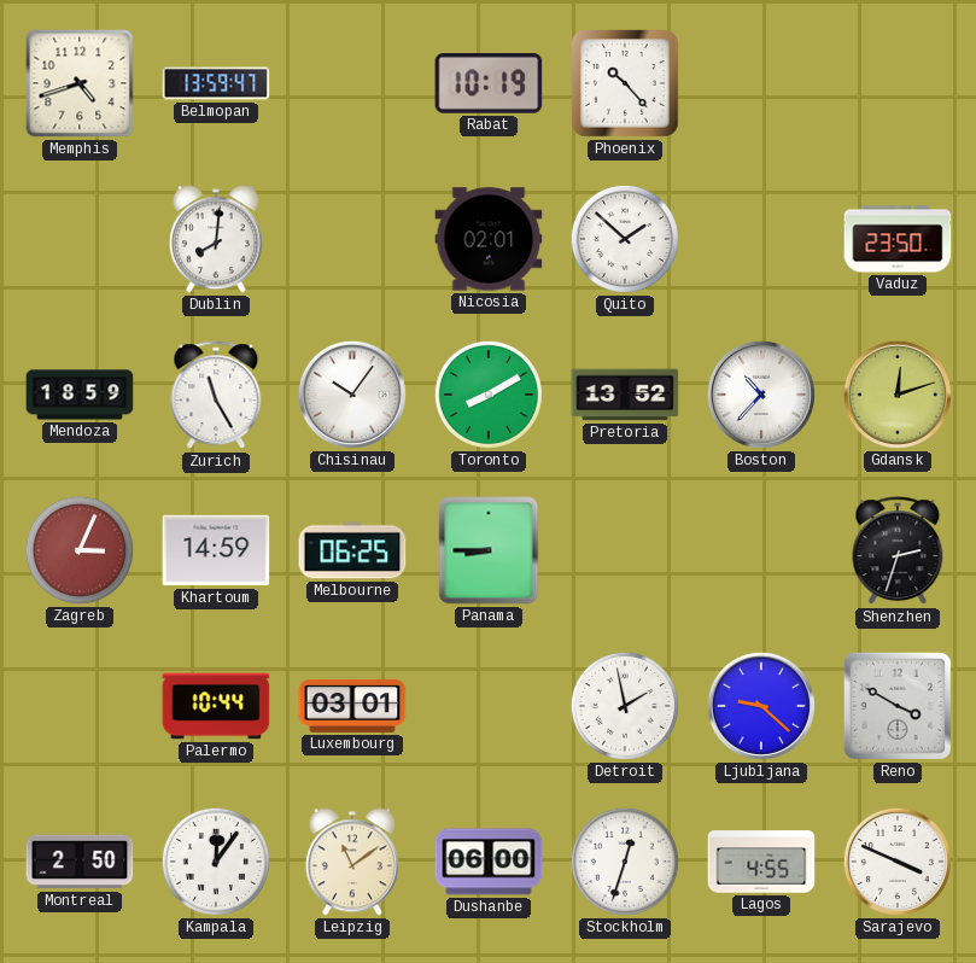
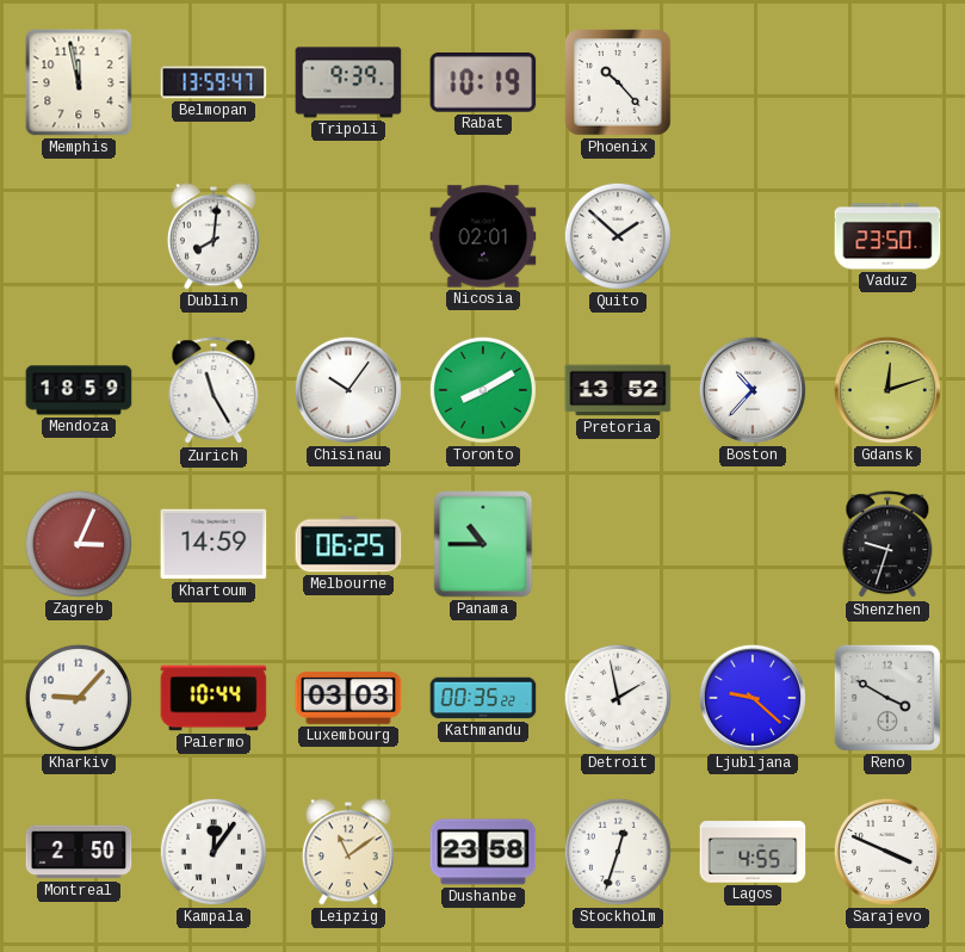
Memphis: 4:42 -> 11:58
Tripoli: none -> 9:39
Panama: 8:45 -> 10:45
Shenzhen: 2:33 -> 9:33
Kharkiv: none -> 9:07
Luxembourg: 03:01 -> 03:03
Kathmandu: none -> 00:35
Dushanbe: 06:00 -> 23:58
